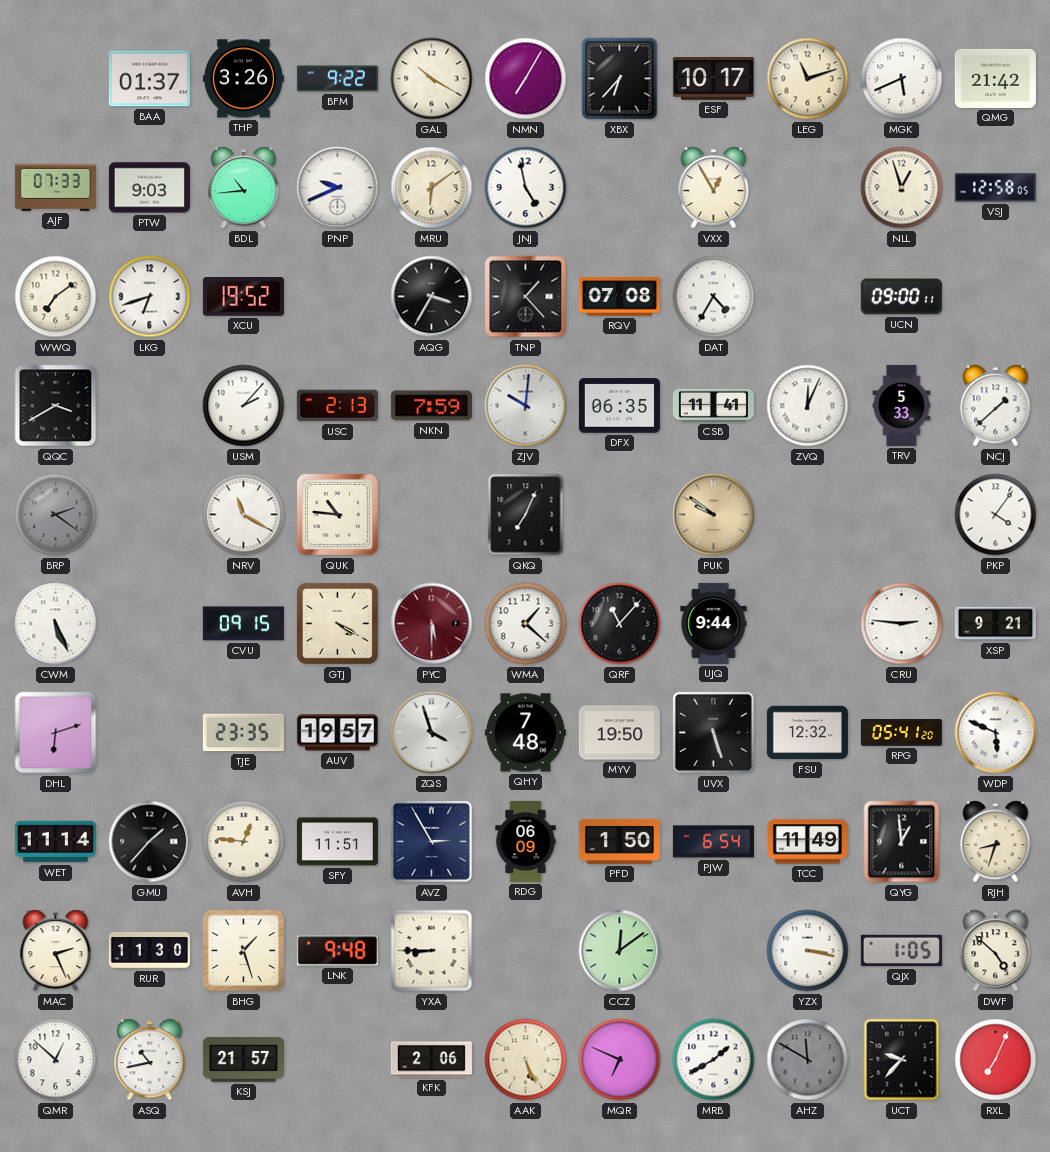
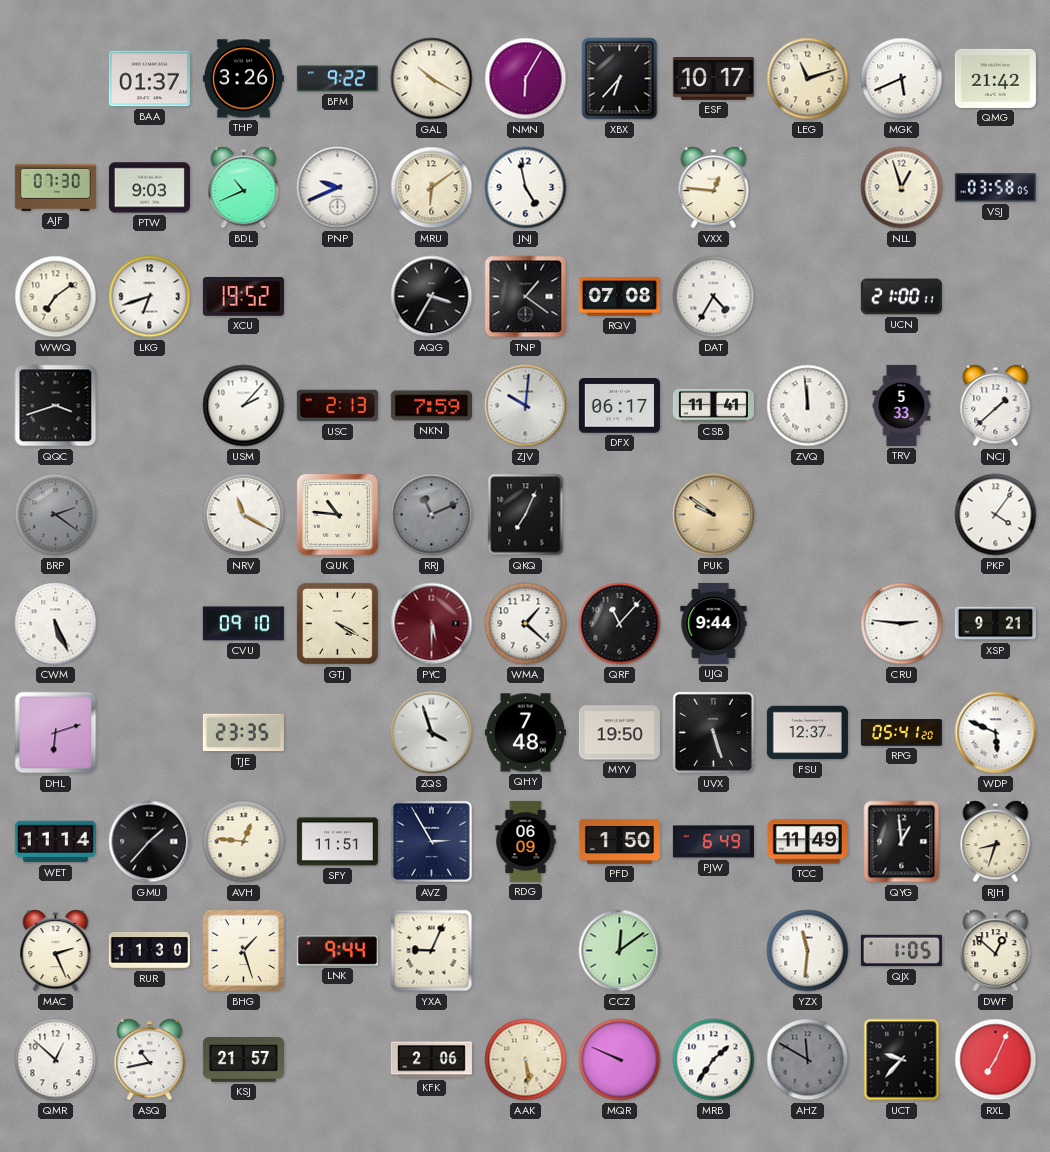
NMN: 7:05 -> 6:05
AJF: 07:33 -> 07:30
BDL: 10:44 -> 10:41
VXX: 12:55 -> 12:46
VSJ: 12:58 -> 03:58
TNP: 1:23 -> 1:21
UCN: 09:00 -> 21:00
QQC: 3:40 -> 3:42
DFX: 06:35 -> 06:17
ZVQ: 12:04 -> 11:59
RRJ: none -> 11:11
CVU: 09:15 -> 09:10
AUV: 19:57 -> none
FSU: 12:32 -> 12:37
PJW: 6:54 -> 6:49
LNK: 9:48 -> 9:44
YXA: 8:45 -> 9:04
YZX: 3:17 -> 11:31
DWF: 4:52 -> 12:52
AAK: 5:26 -> 5:29
MQR: 6:49 -> 9:49
MRB: 1:40 -> 1:36
